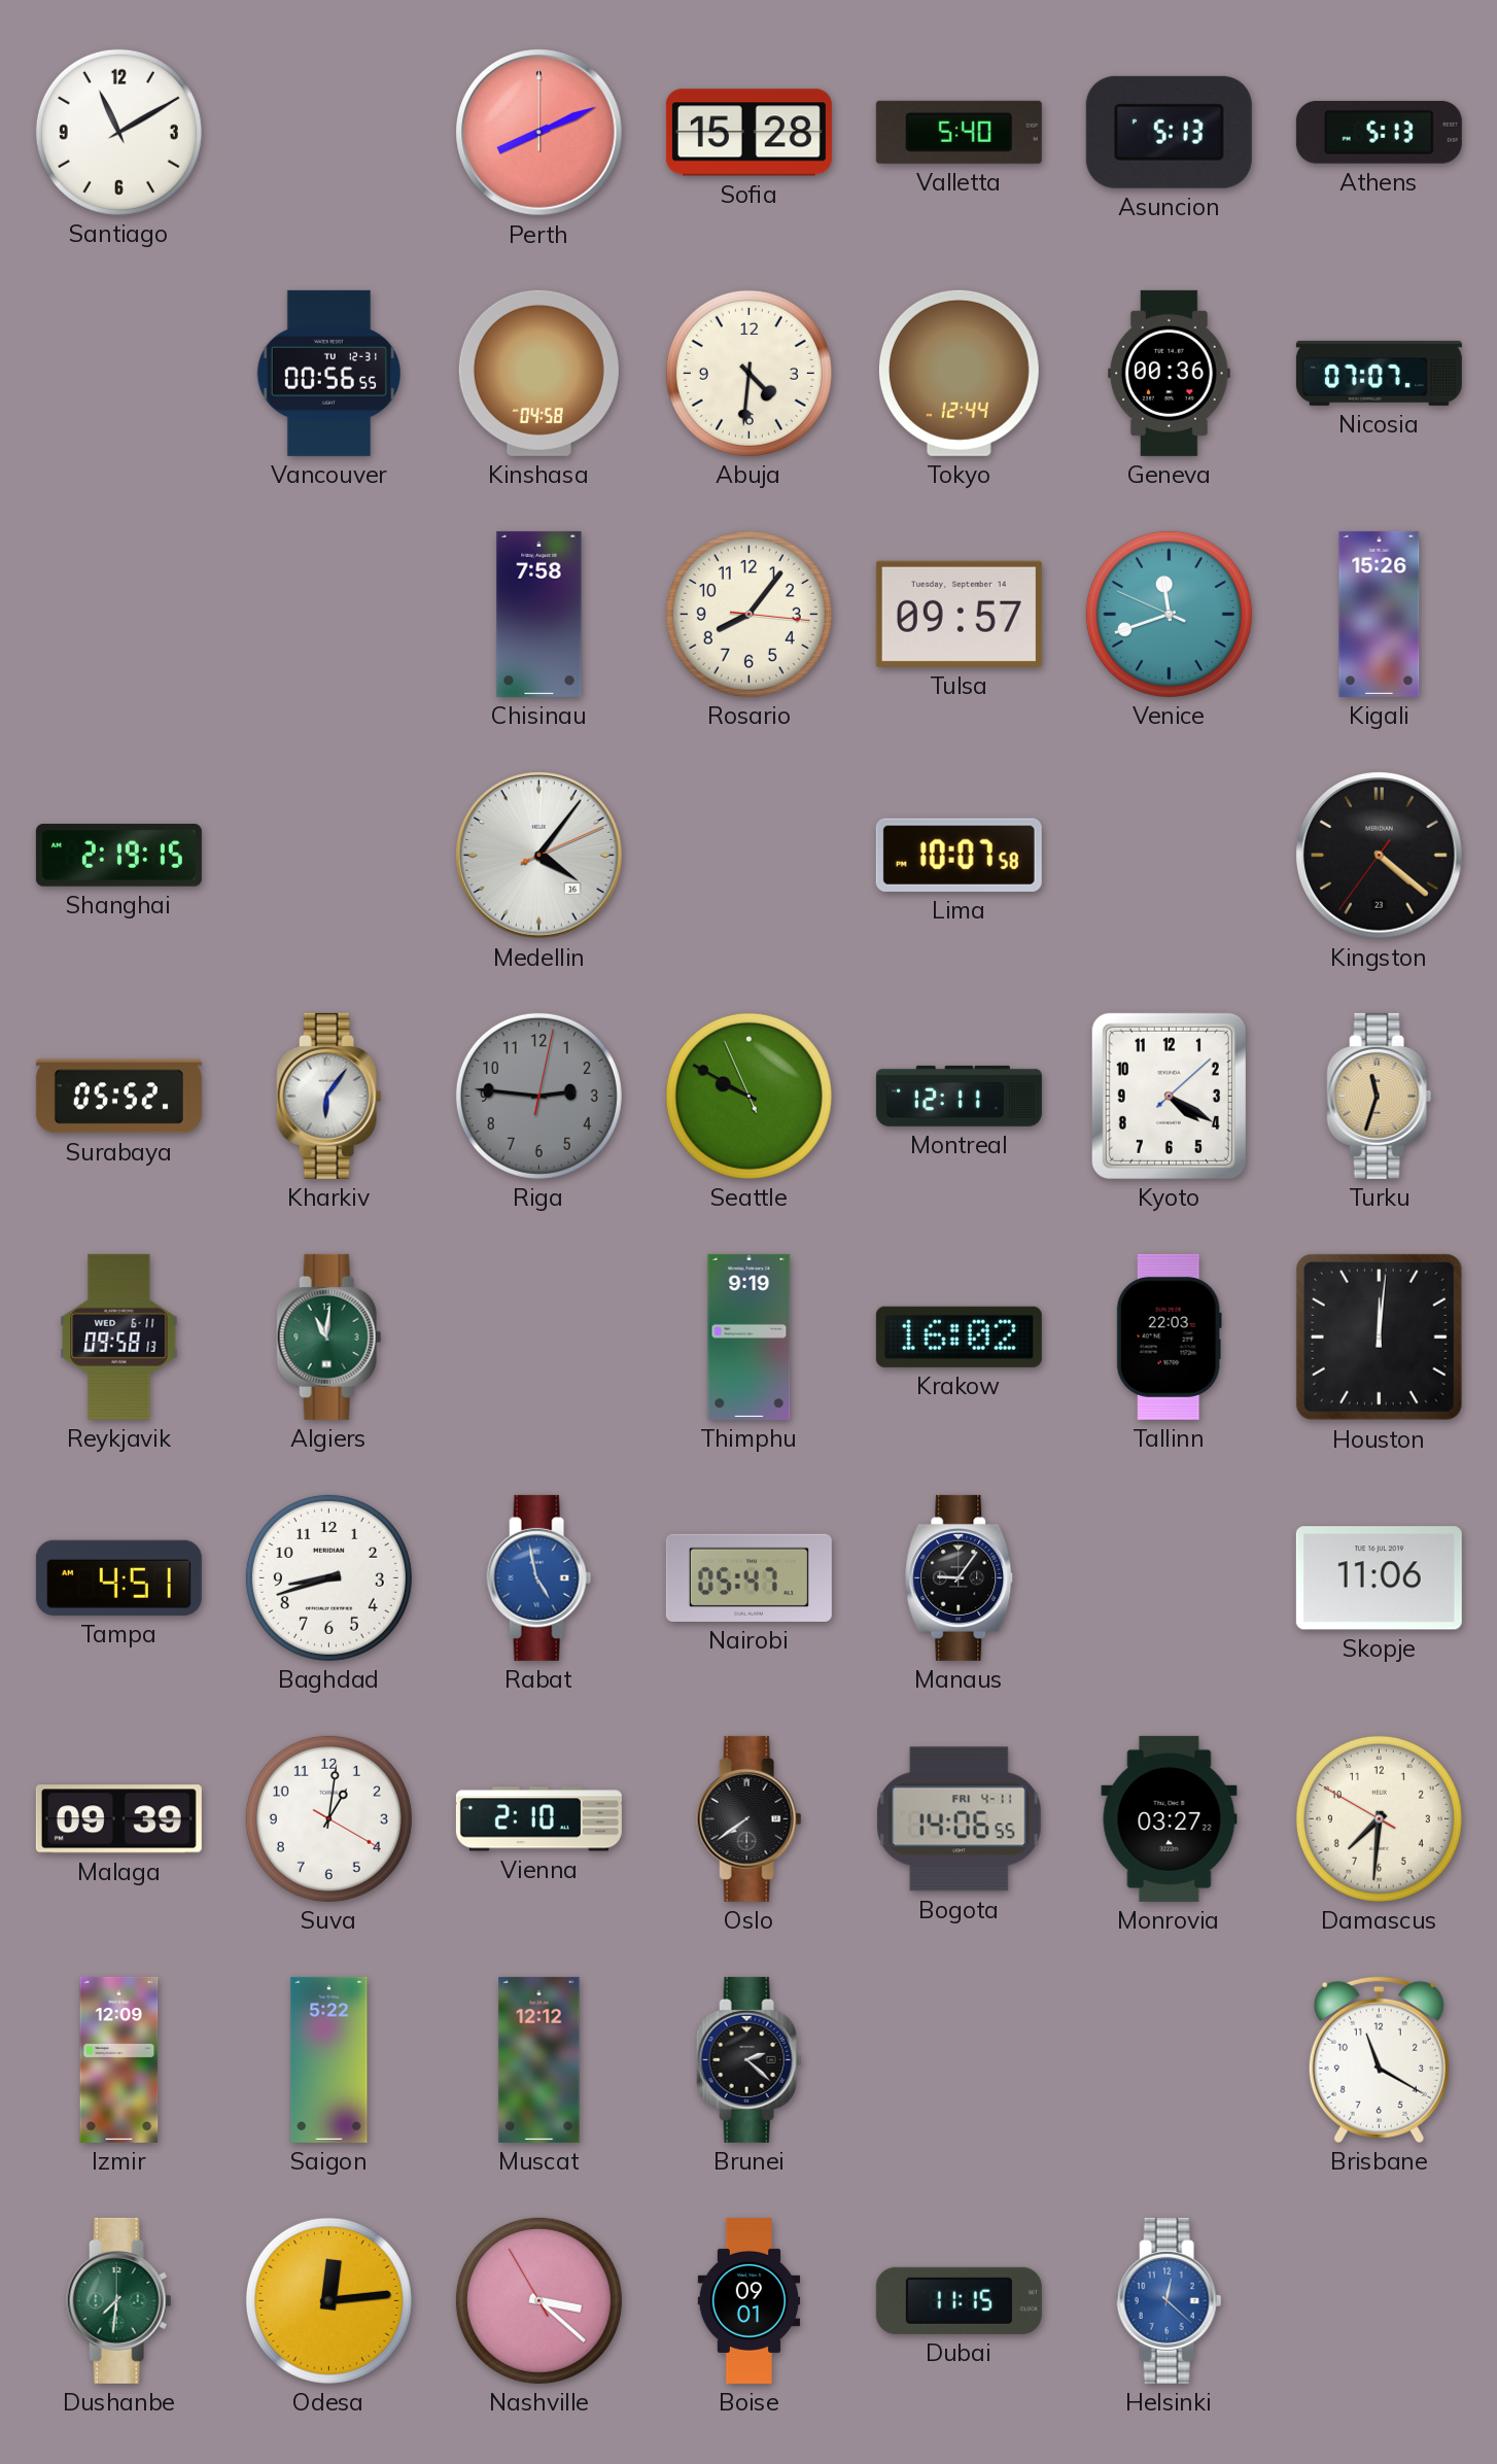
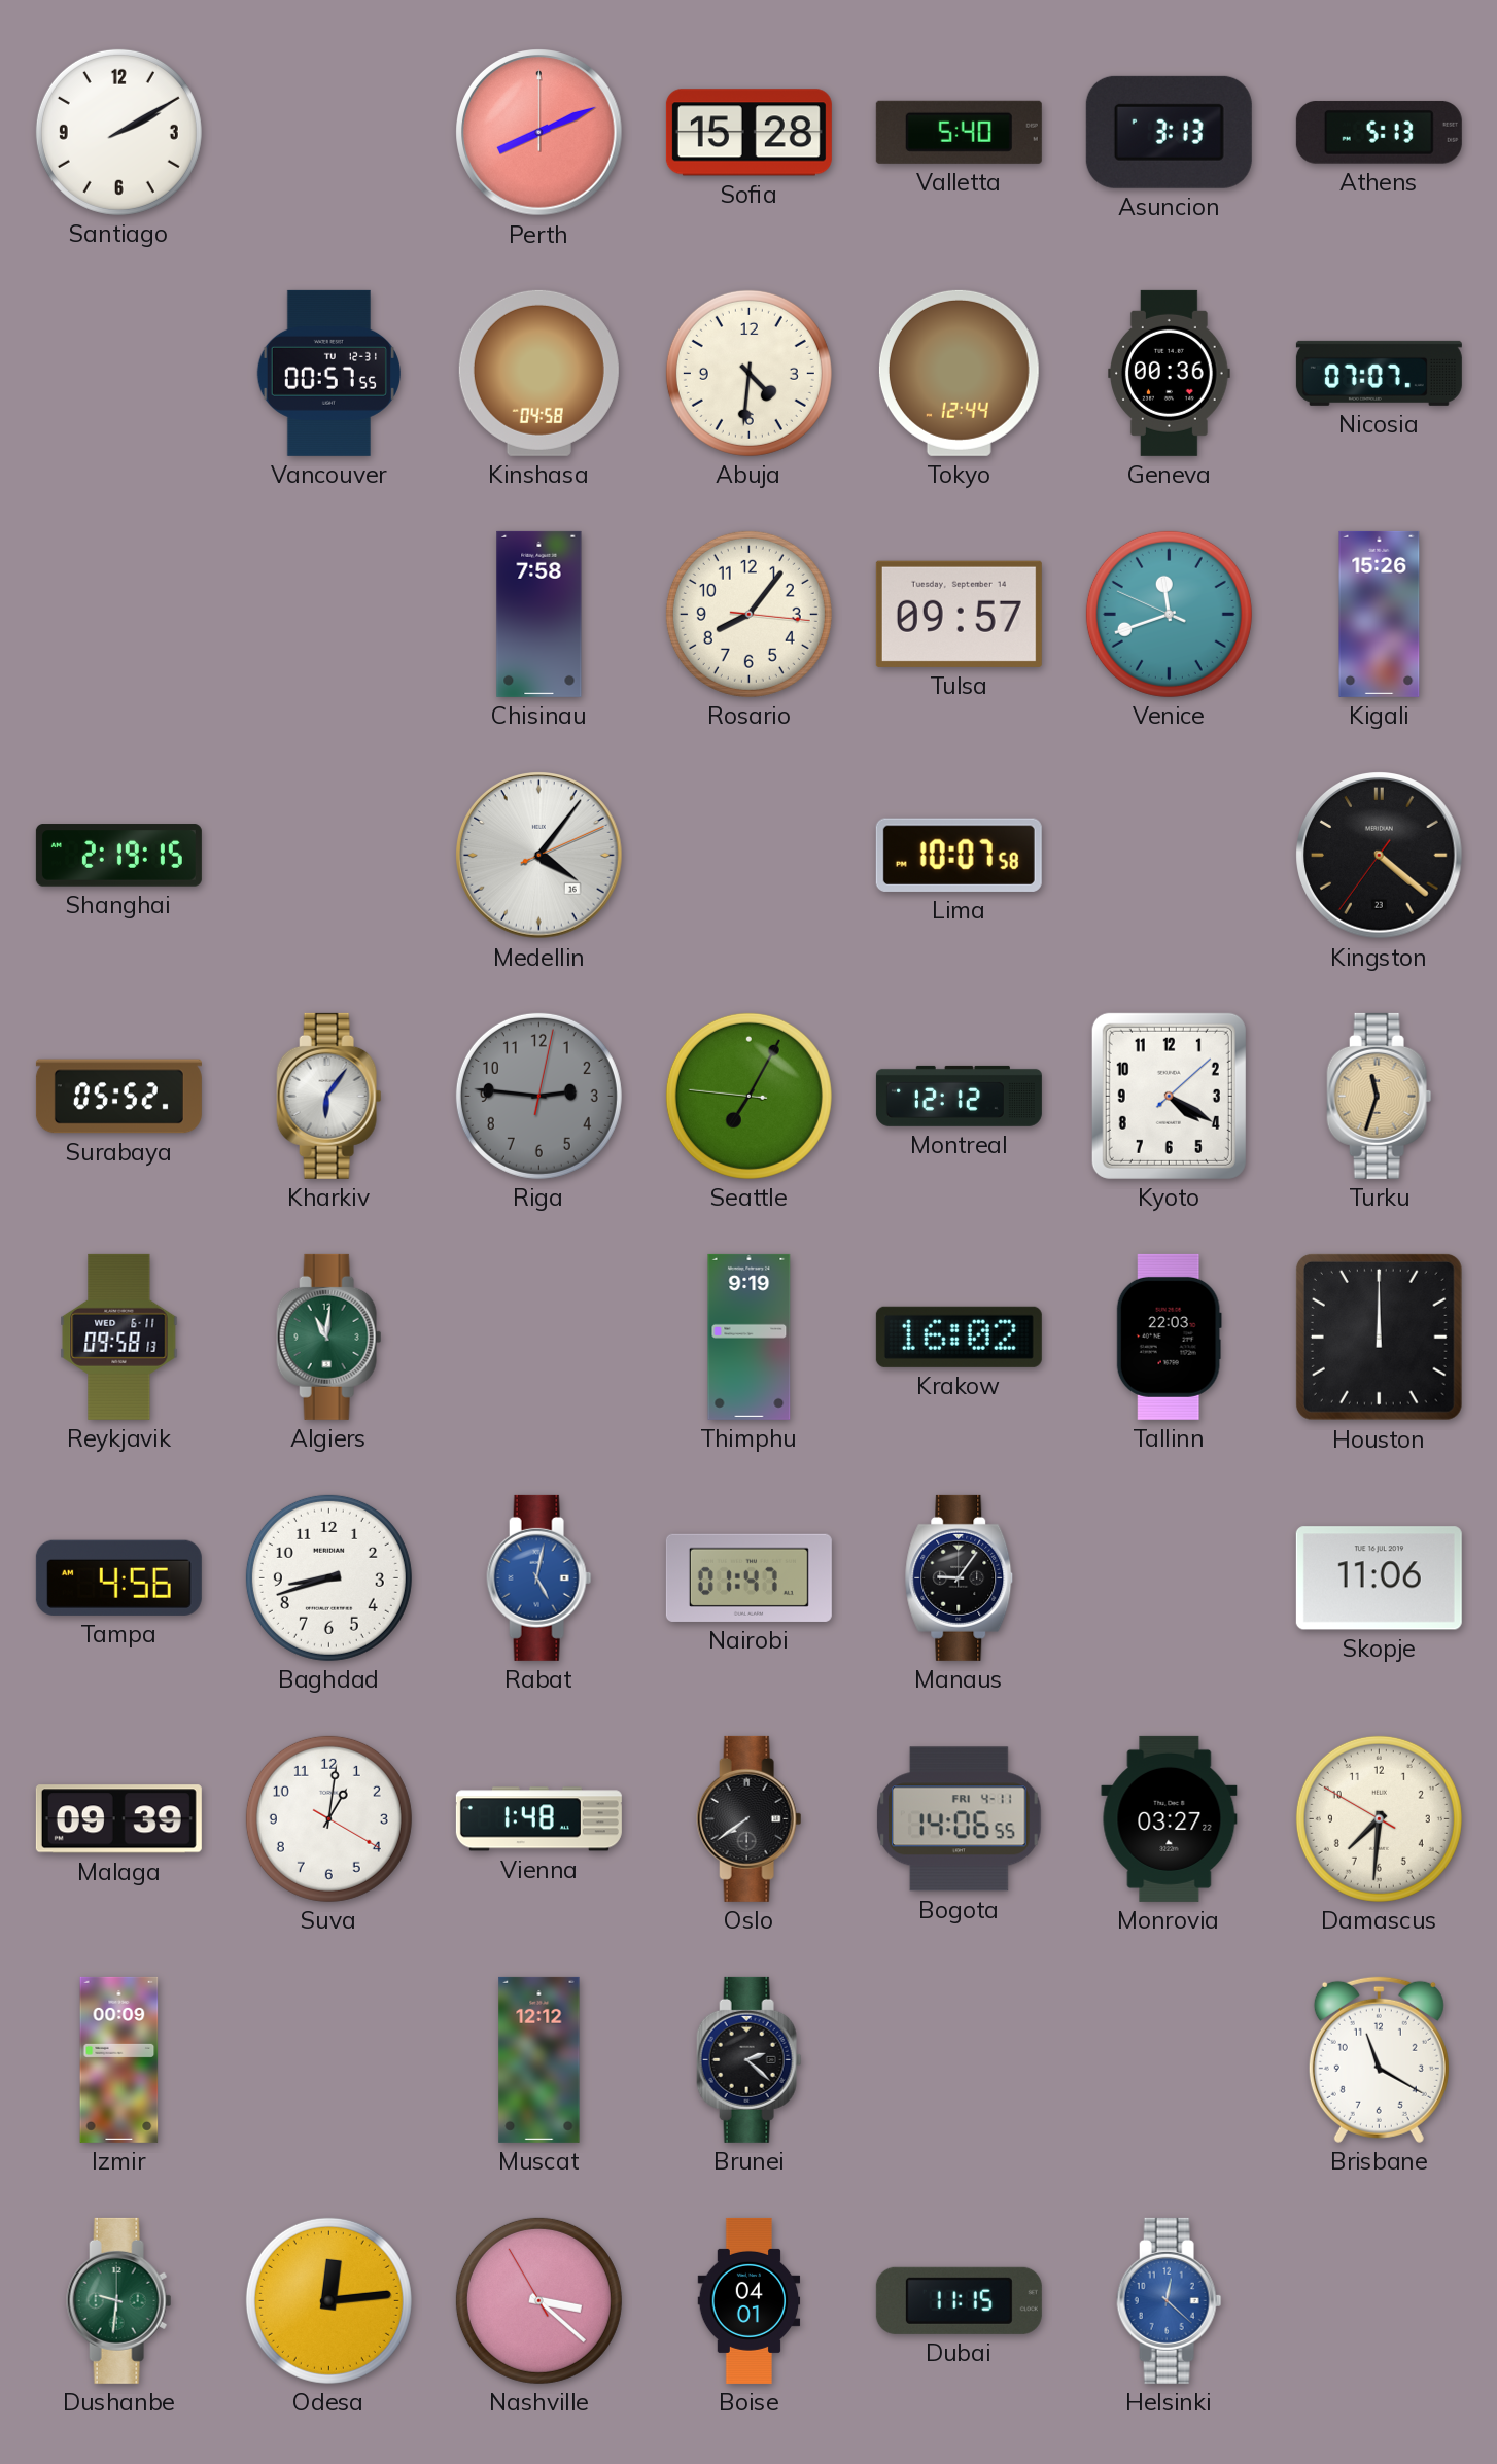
Santiago: 11:10 -> 2:10
Asuncion: 5:13 -> 3:13
Vancouver: 00:56 -> 00:57
Seattle: 9:49 -> 7:04
Montreal: 12:11 -> 12:12
Houston: 12:01 -> 12:00
Tampa: 4:51 -> 4:56
Rabat: 4:58 -> 5:02
Nairobi: 05:47 -> 01:47
Vienna: 2:10 -> 1:48
Izmir: 12:09 -> 00:09
Saigon: 5:22 -> none
Dushanbe: 7:31 -> 9:31
Boise: 09:01 -> 04:01
